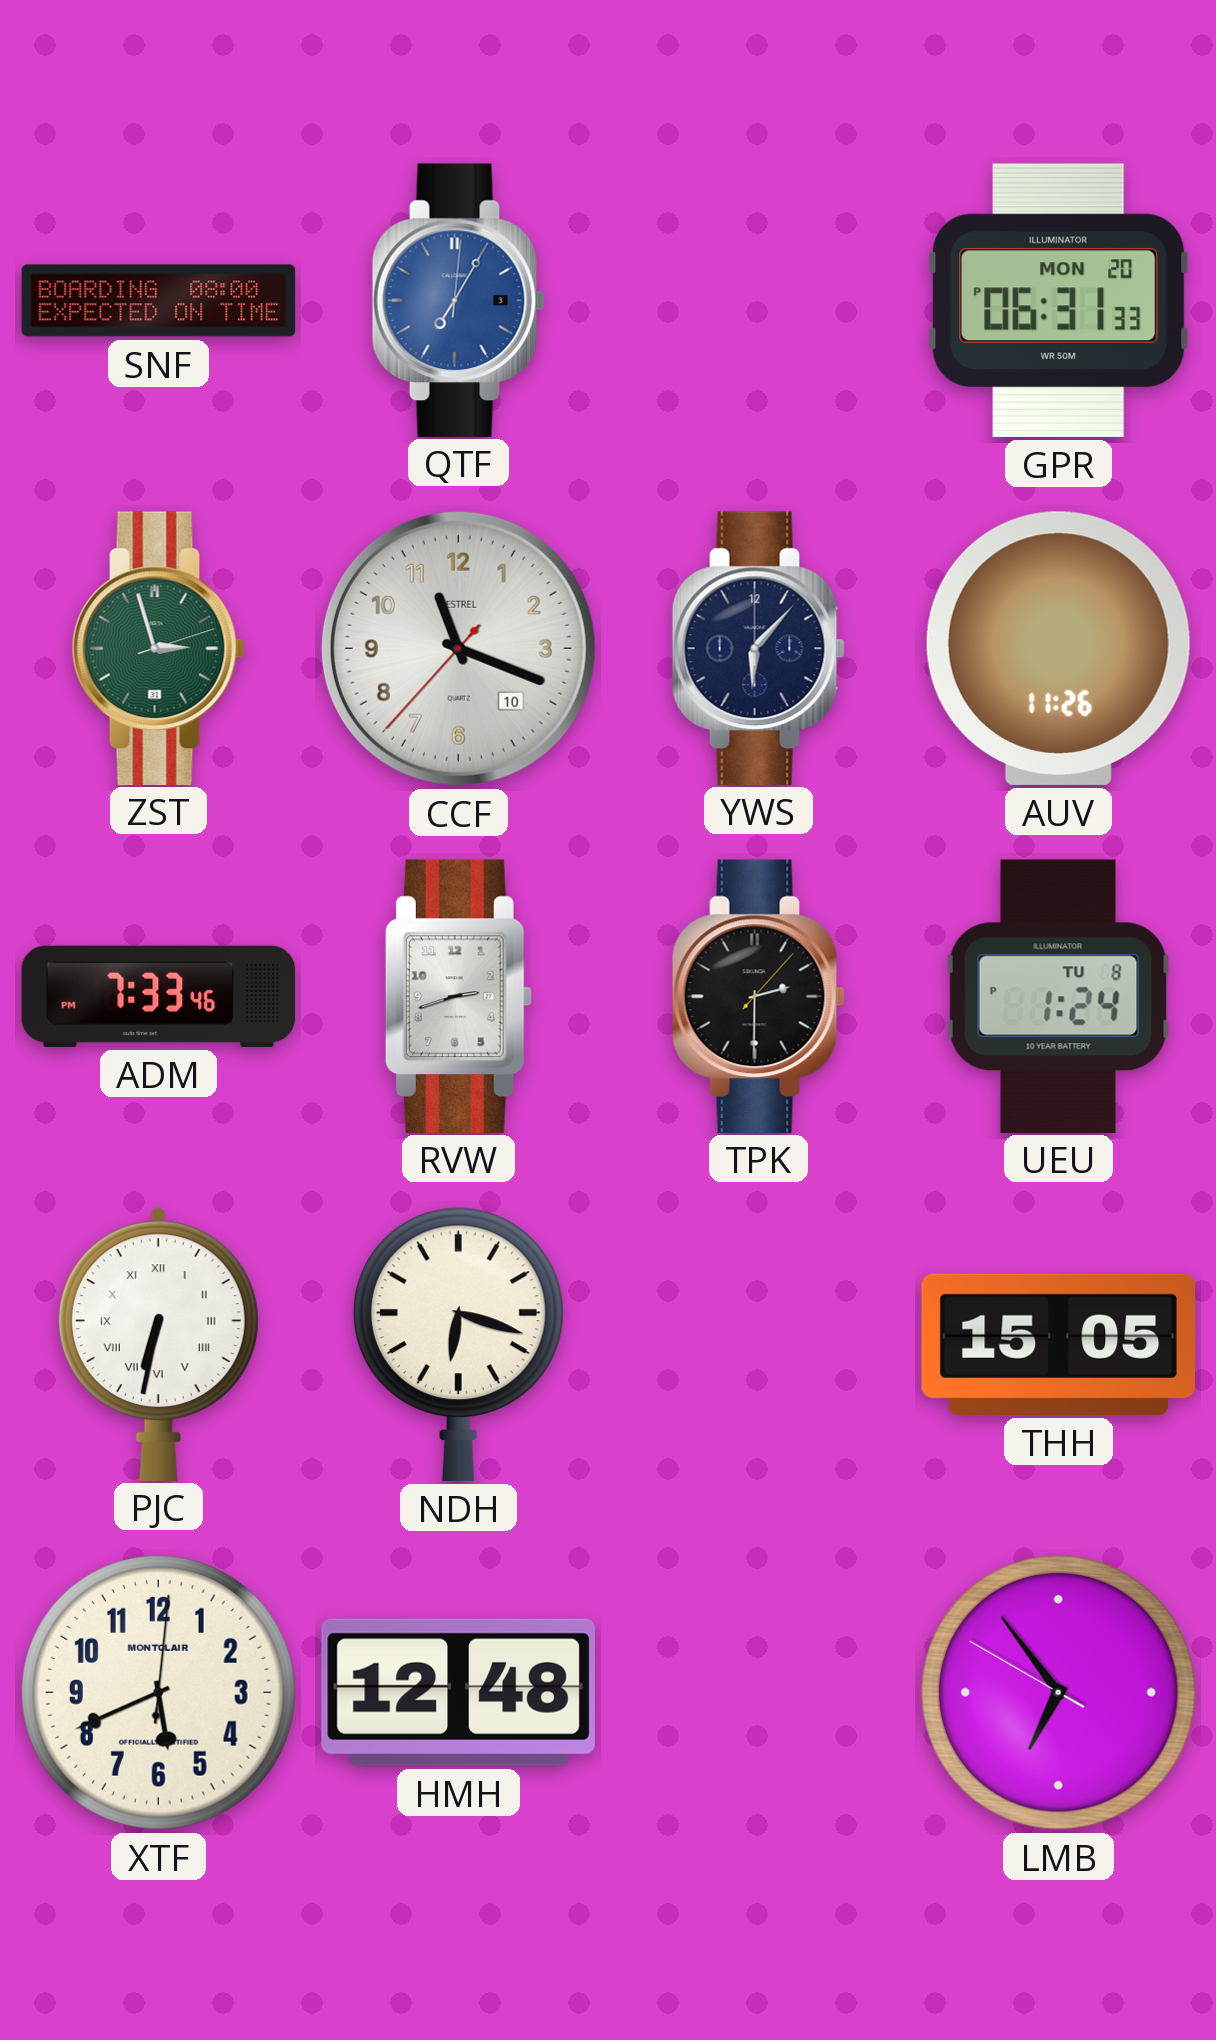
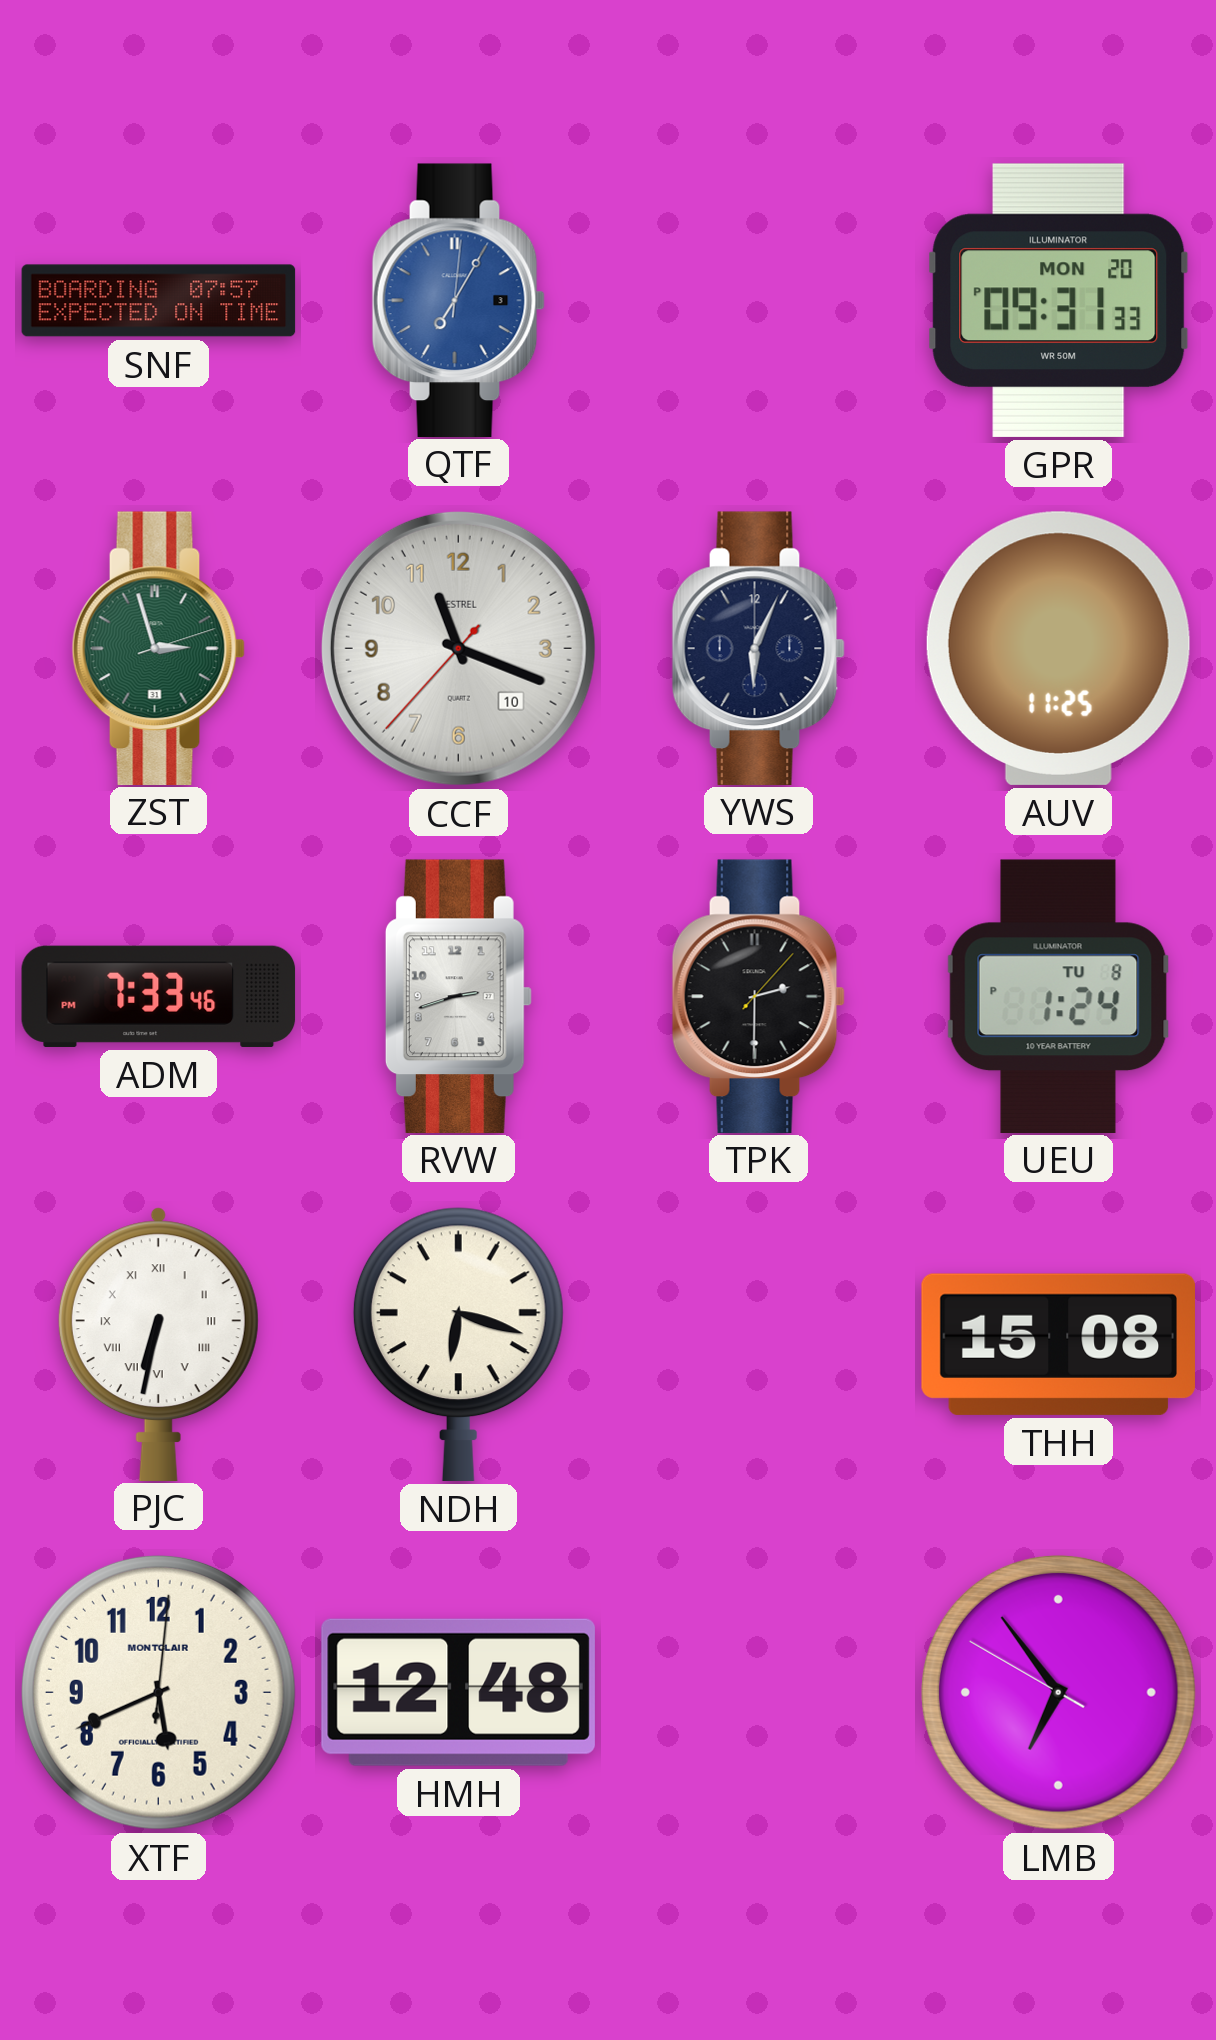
SNF: 08:00 -> 07:57
GPR: 06:31 -> 09:31
YWS: 6:07 -> 6:04
AUV: 11:26 -> 11:25
THH: 15:05 -> 15:08
